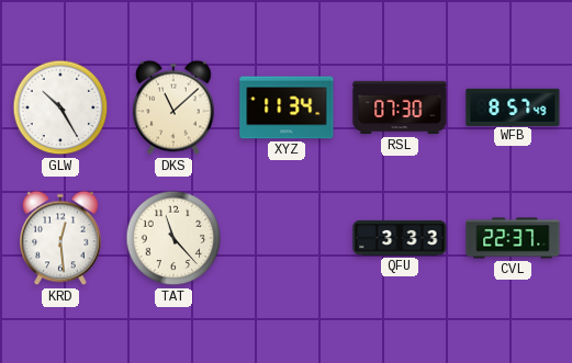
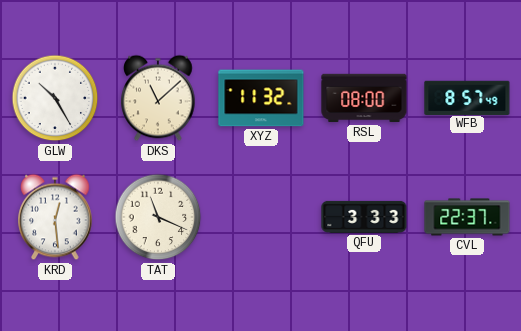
XYZ: 11:34 -> 11:32
RSL: 07:30 -> 08:00
TAT: 11:23 -> 11:19
